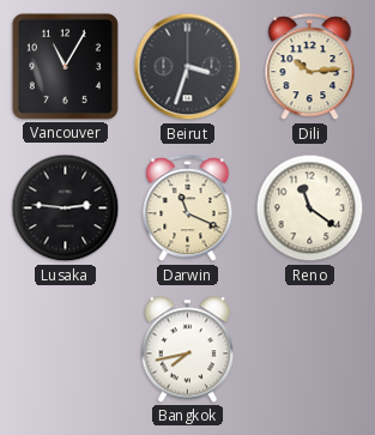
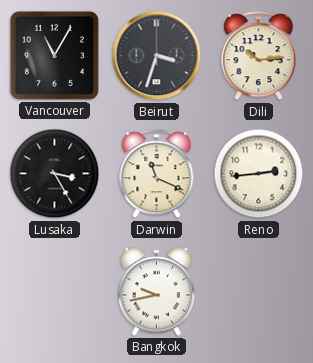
Lusaka: 2:46 -> 3:25
Reno: 11:21 -> 2:44
Bangkok: 7:43 -> 9:43
